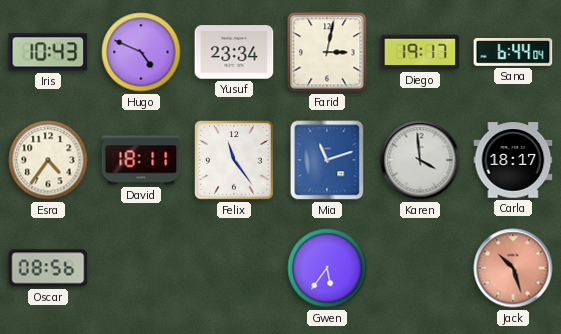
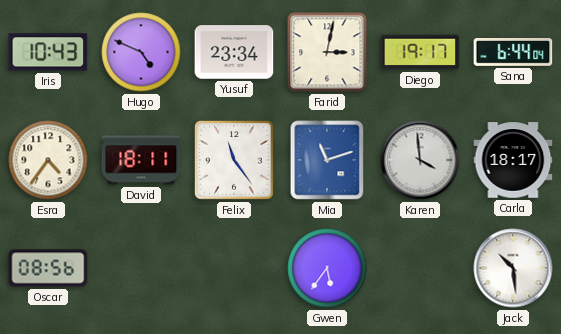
Jack: 10:27 -> 10:29
Jack dial: salmon -> white
